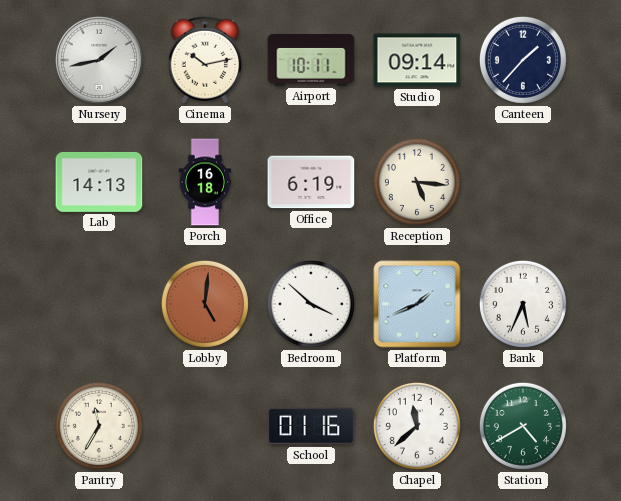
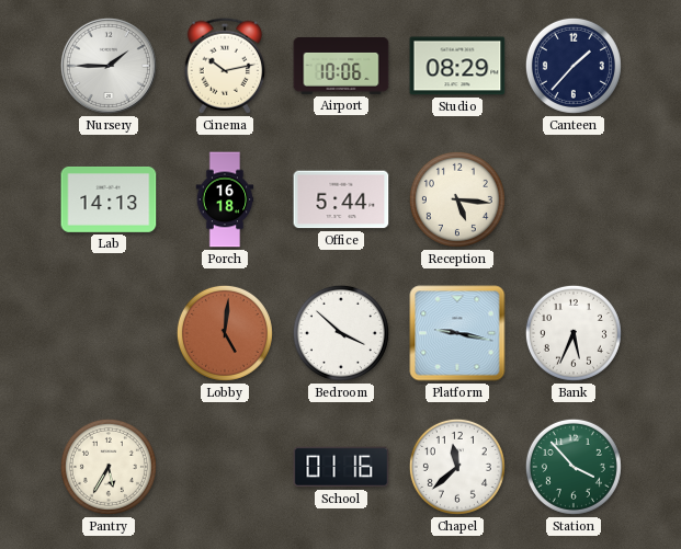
Nursery: 1:43 -> 1:45
Airport: 10:11 -> 10:06
Studio: 09:14 -> 08:29
Office: 6:19 -> 5:44
Platform: 1:41 -> 9:17
Pantry: 11:35 -> 5:35
Station: 4:40 -> 3:53
